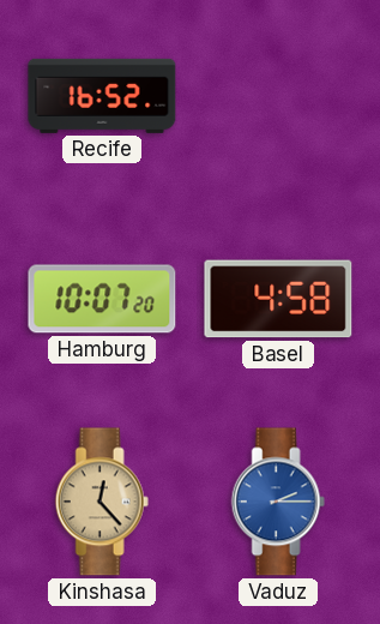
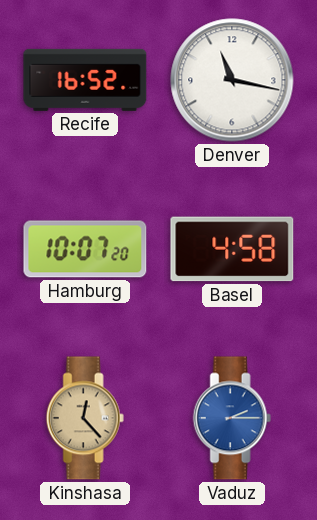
Denver: none -> 11:17
